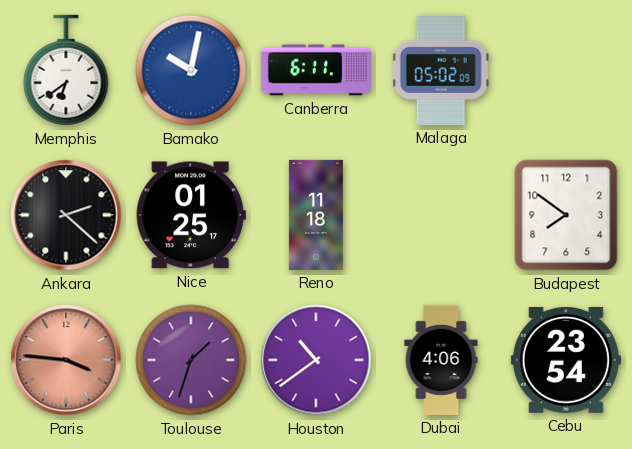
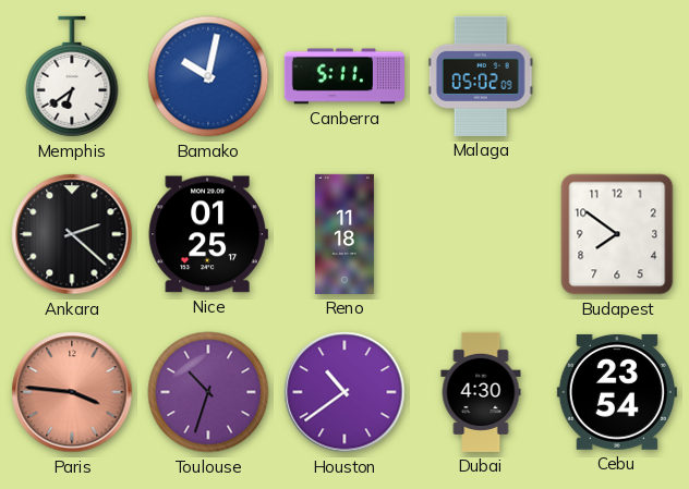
Canberra: 6:11 -> 5:11
Toulouse: 1:33 -> 10:33
Dubai: 4:06 -> 4:30
